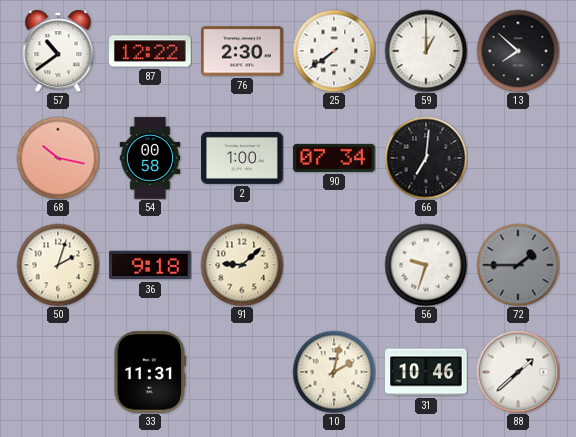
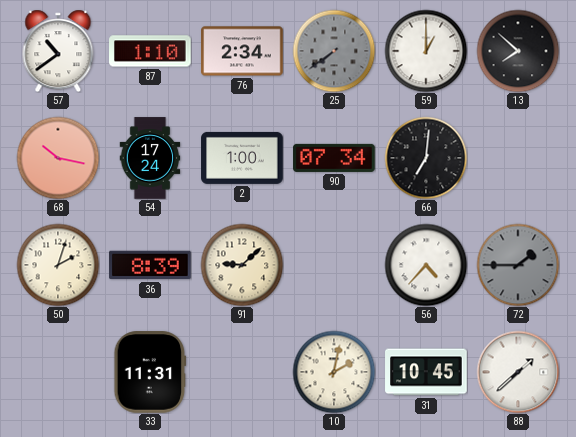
87: 12:22 -> 1:10
76: 2:30 -> 2:34
25 dial: white -> grey
54: 00:58 -> 17:24
36: 9:18 -> 8:39
56: 9:33 -> 4:37
31: 10:46 -> 10:45
